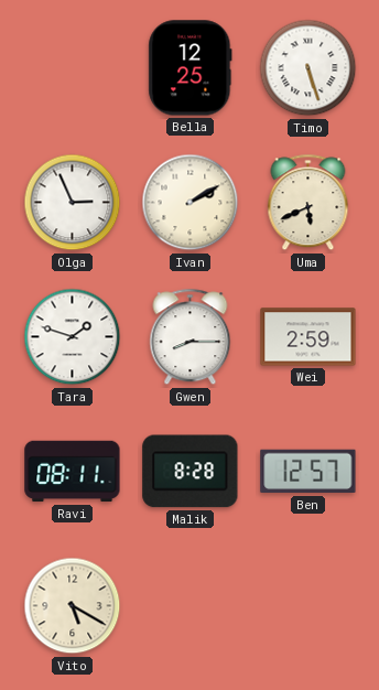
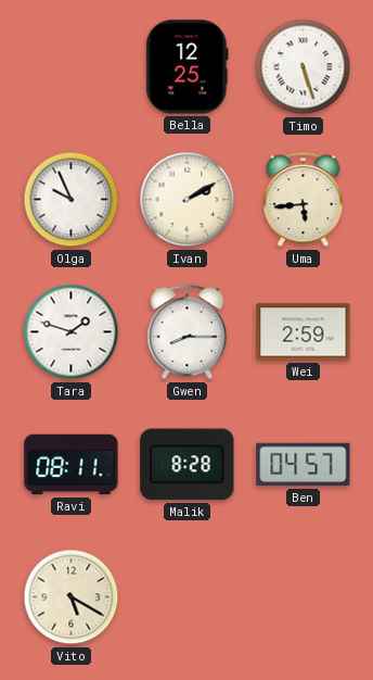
Olga: 2:56 -> 9:56
Uma: 5:41 -> 5:44
Ben: 12:57 -> 04:57
